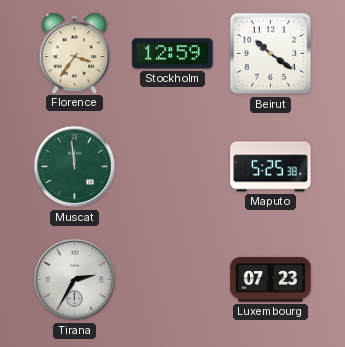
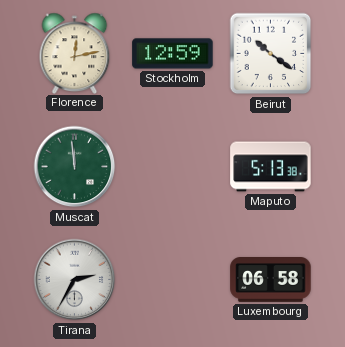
Florence: 3:36 -> 12:13
Maputo: 5:25 -> 5:13
Luxembourg: 07:23 -> 06:58
